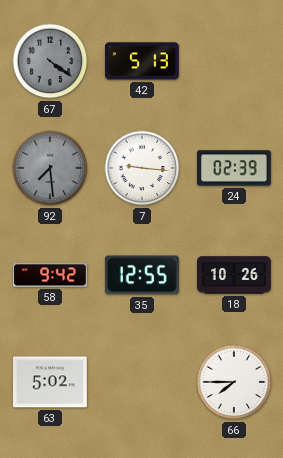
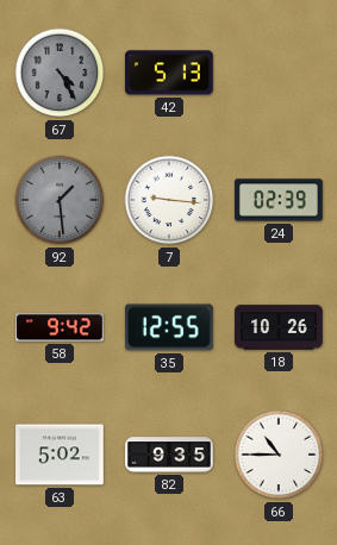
67: 4:21 -> 4:25
92: 7:29 -> 1:29
82: none -> 9:35
66: 7:45 -> 10:45
